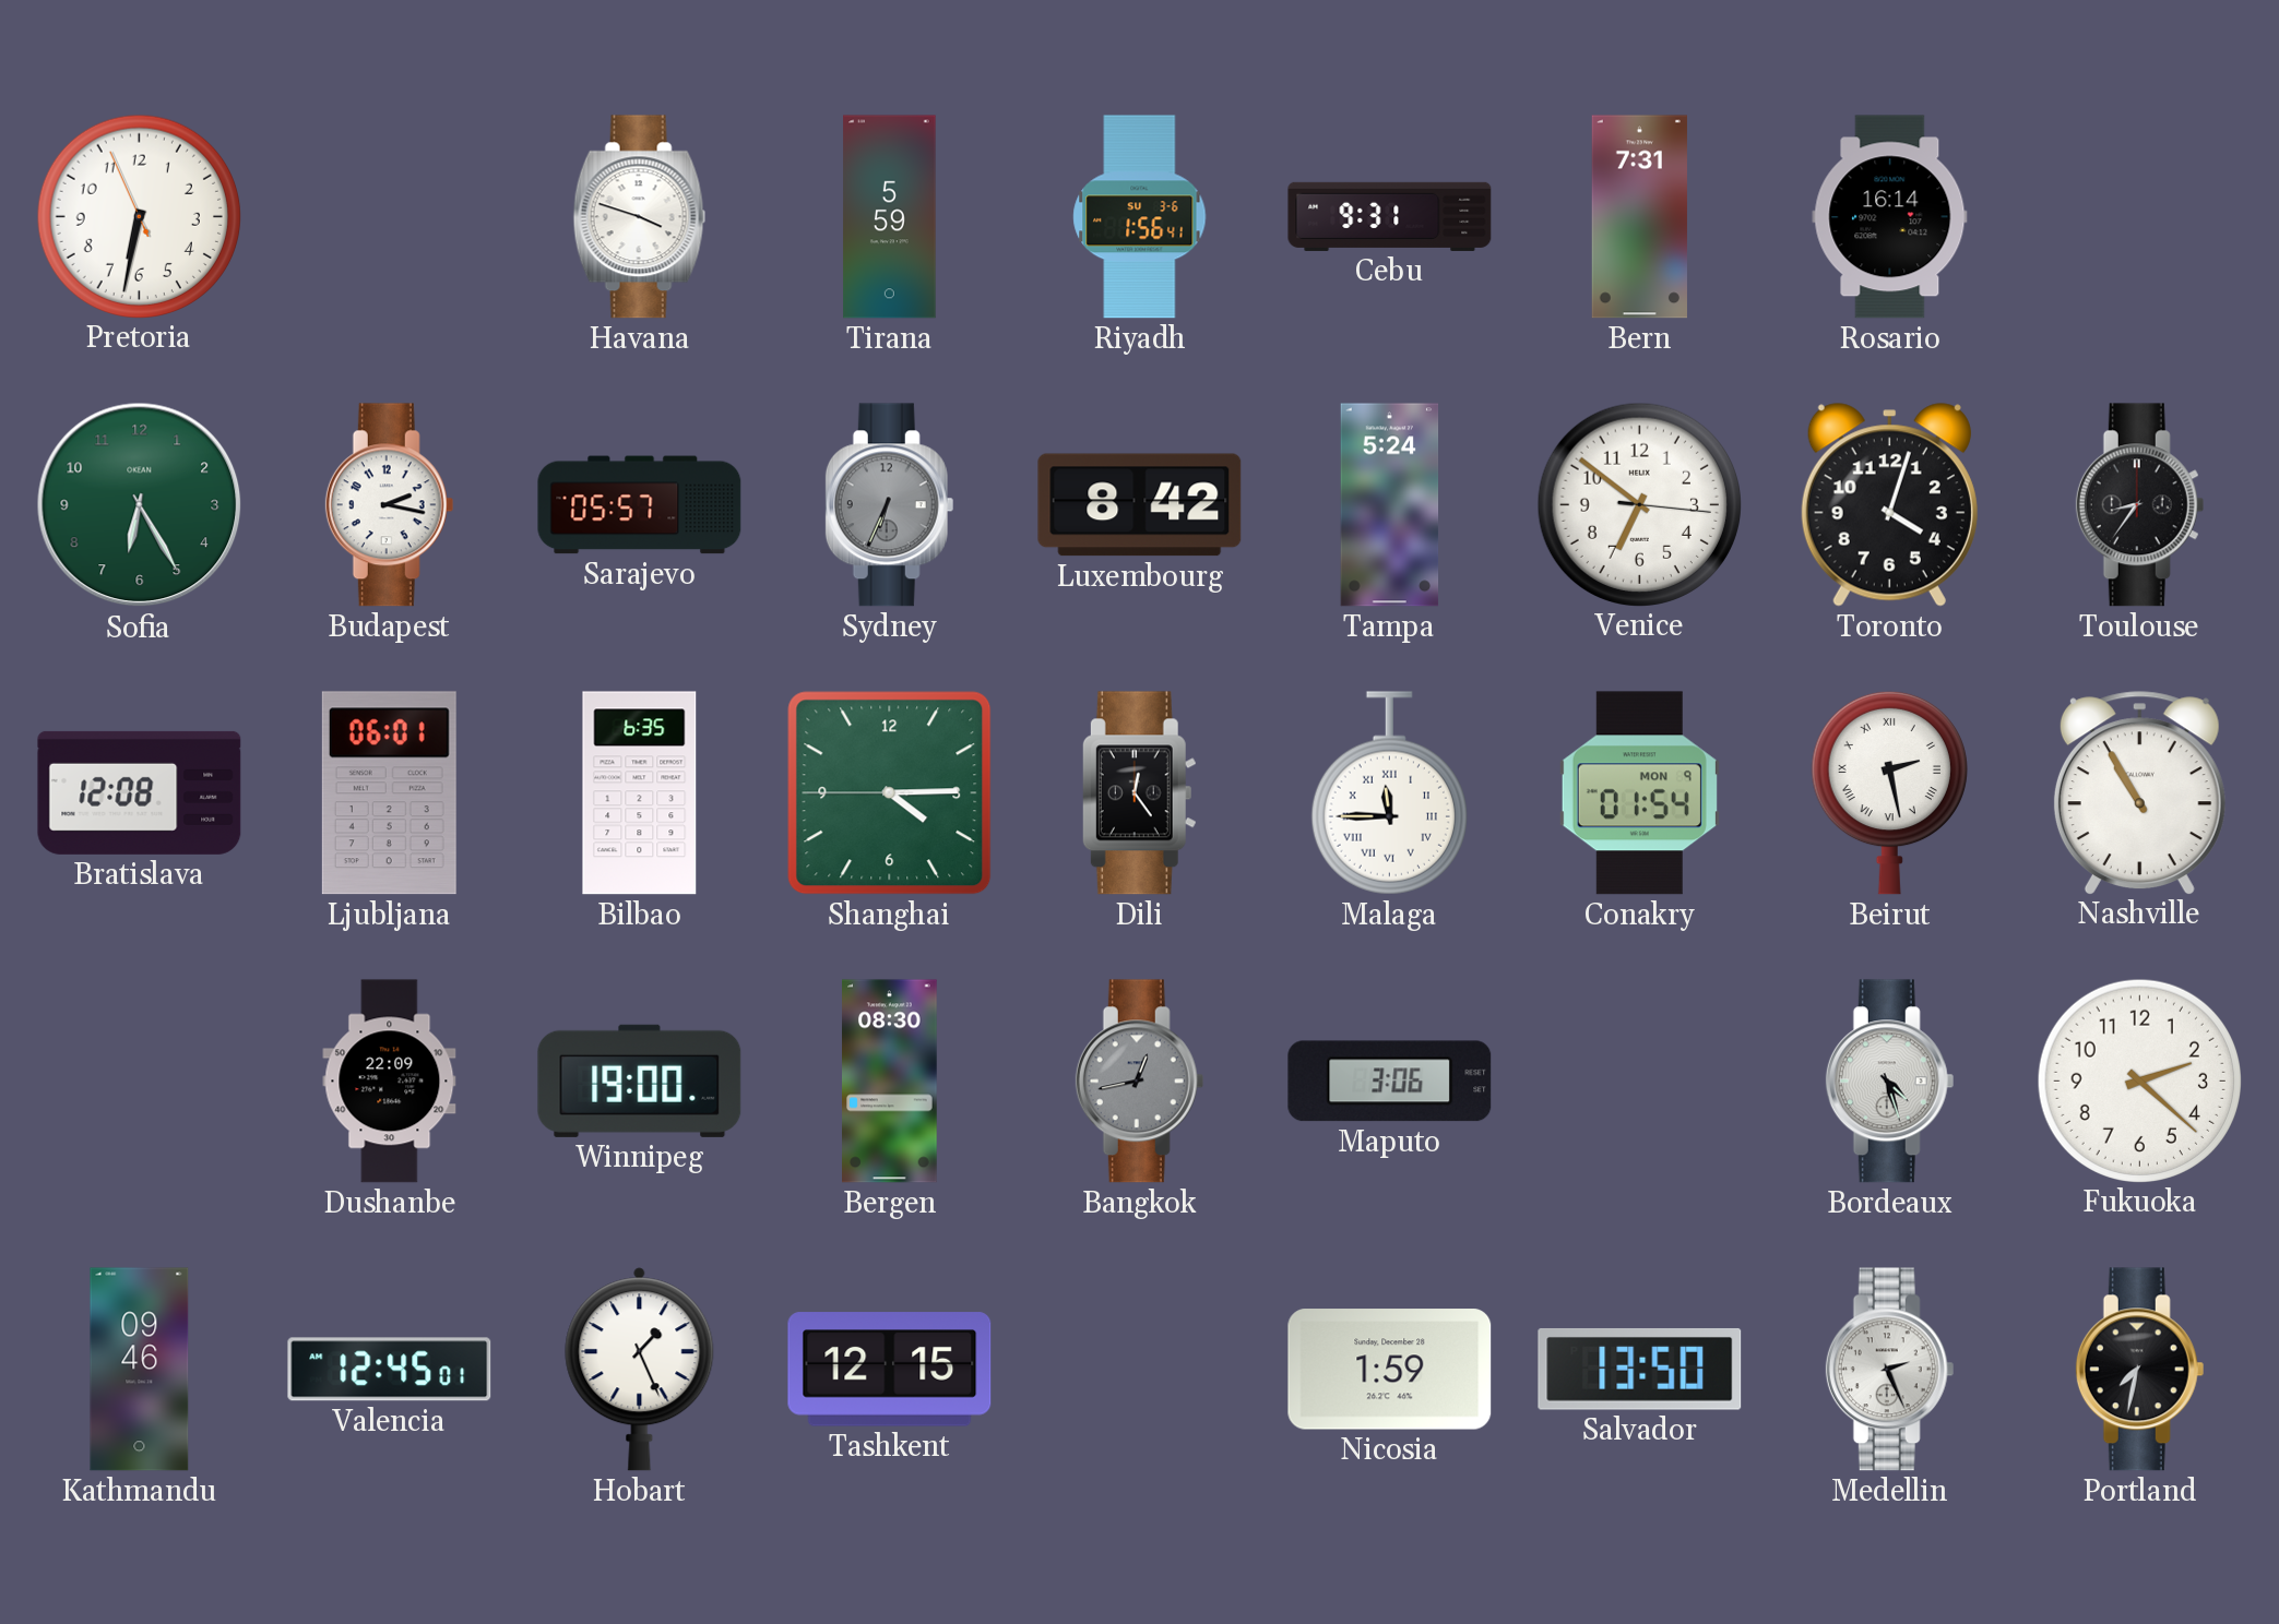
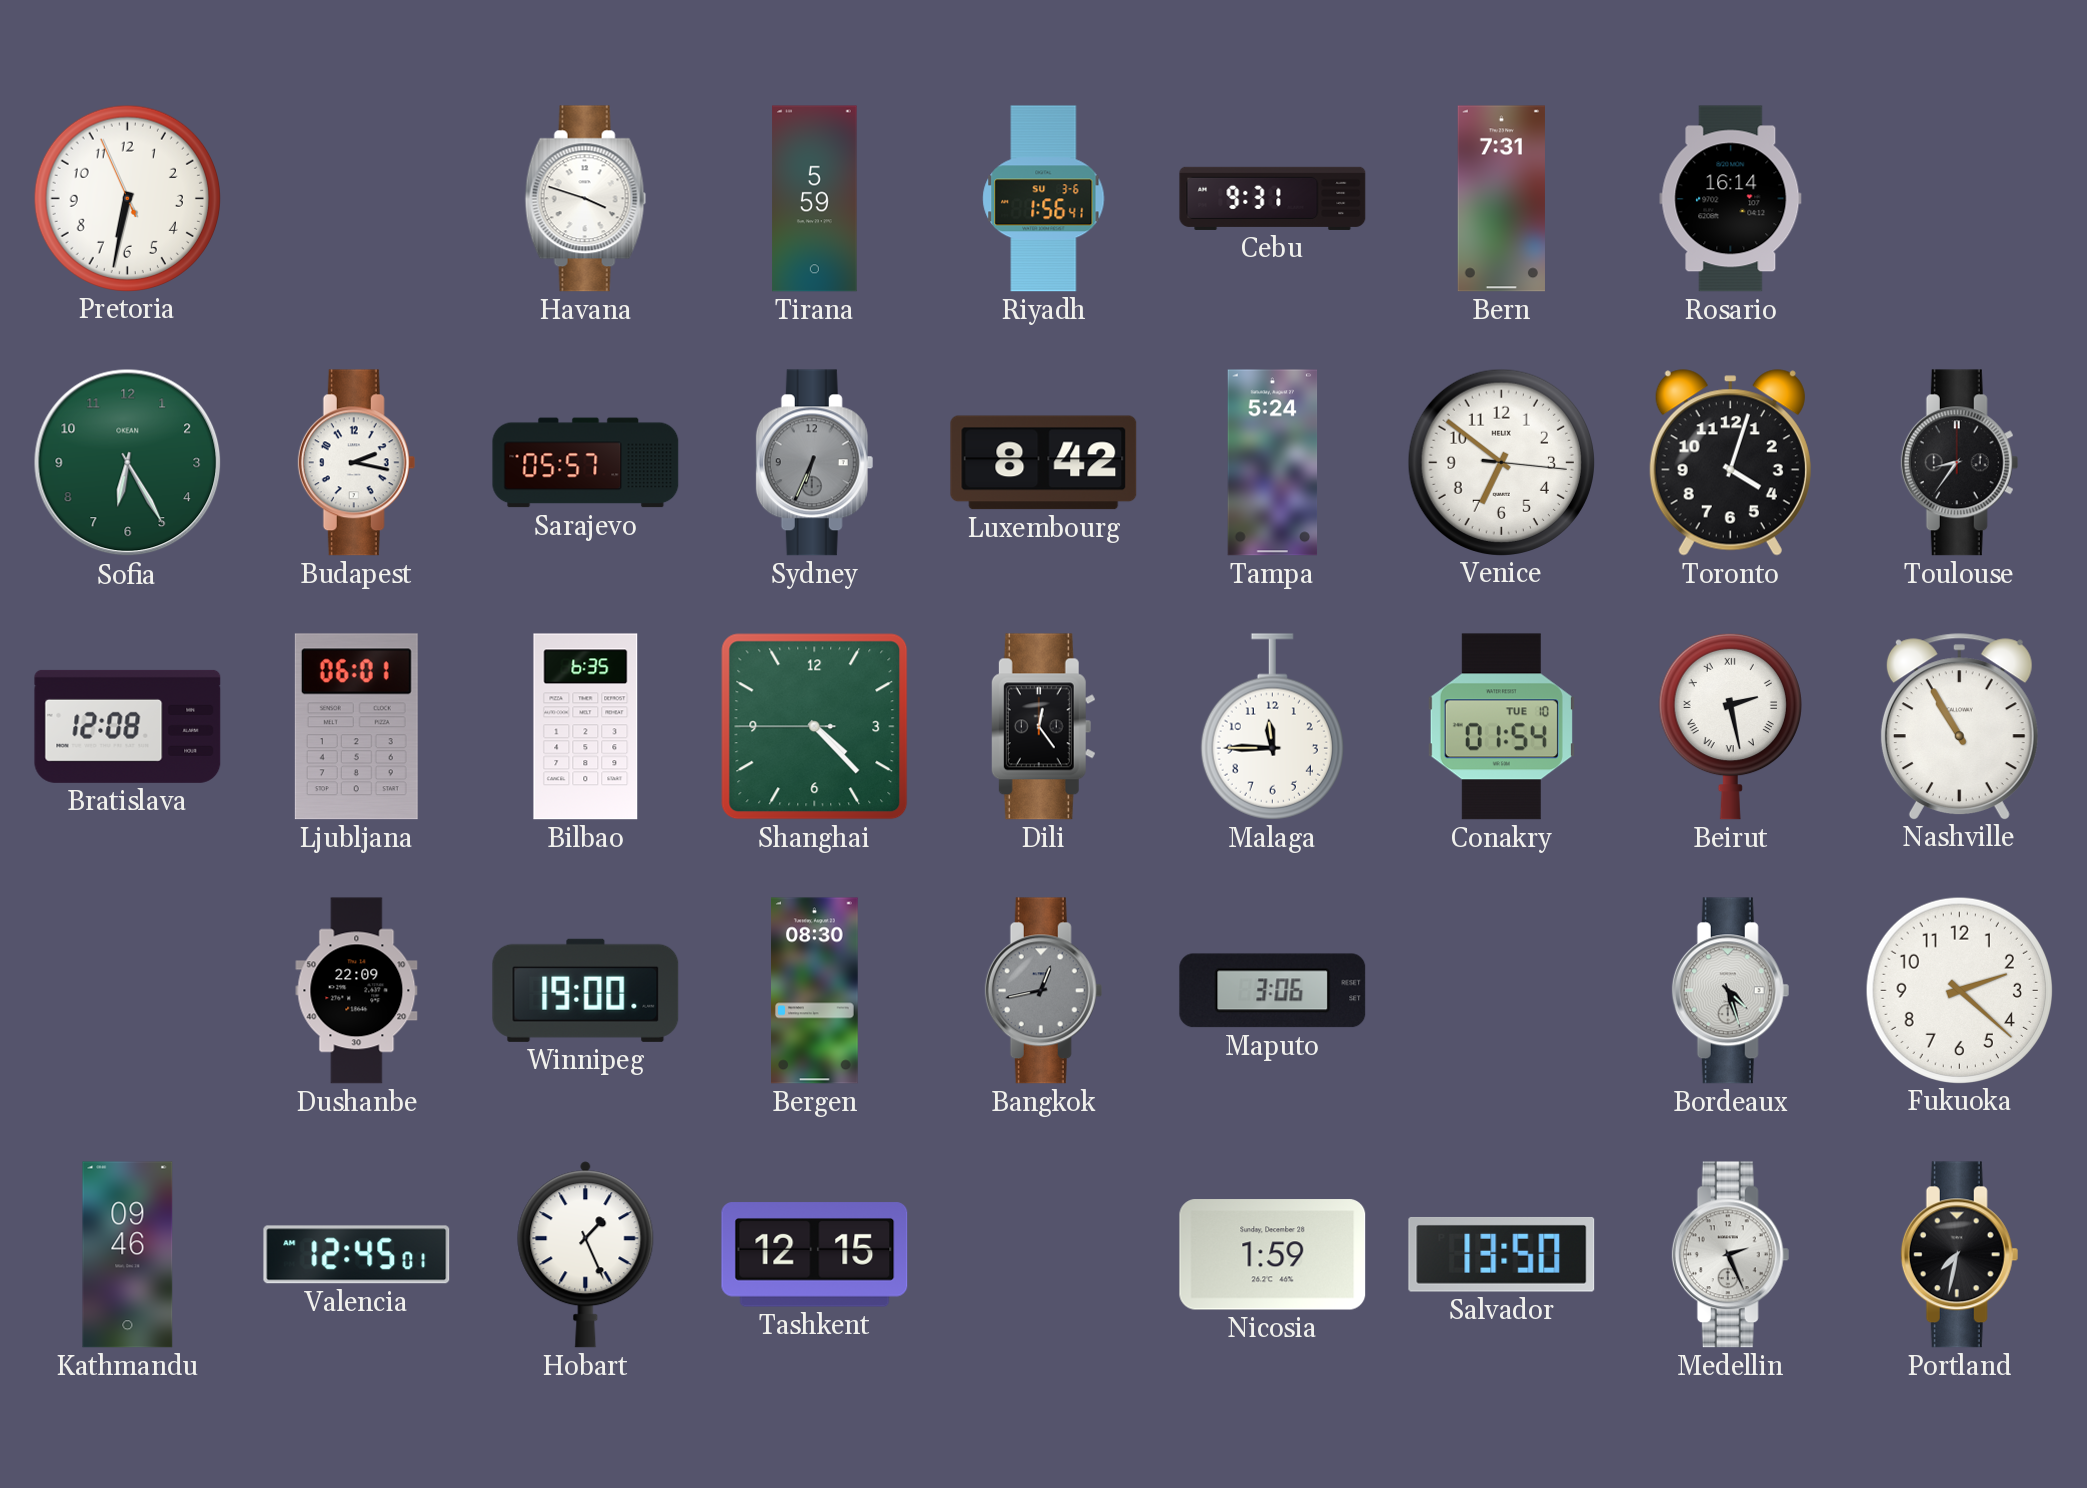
Shanghai: 4:14 -> 4:22
Malaga numerals: Roman -> Arabic
Conakry date: MON 9 -> TUE 10
